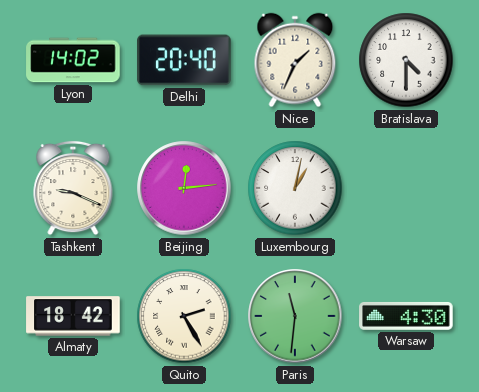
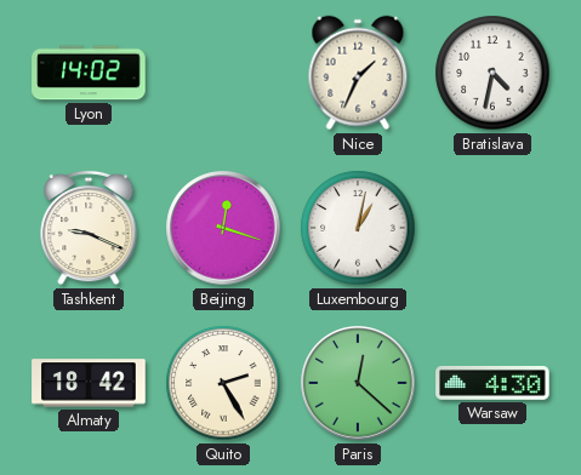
Delhi: 20:40 -> none
Bratislava: 4:30 -> 4:32
Beijing: 12:14 -> 12:18
Paris: 11:31 -> 12:22
